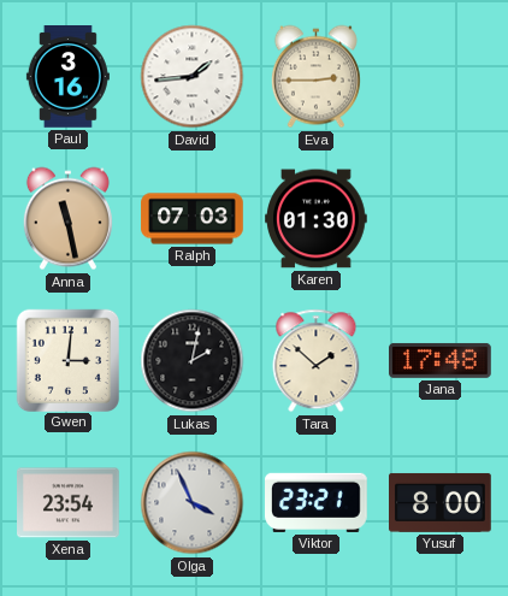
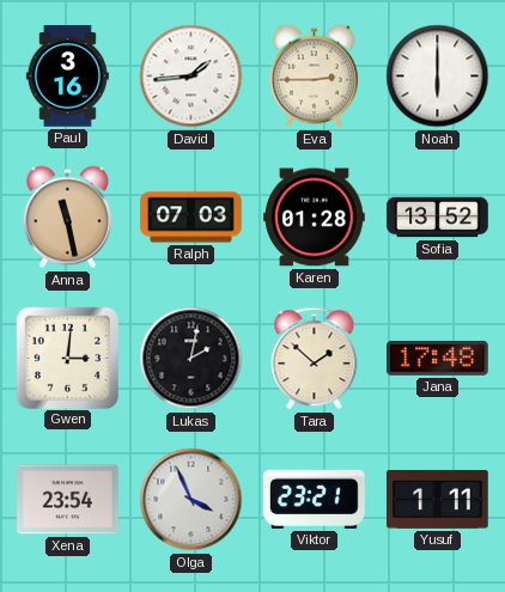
Noah: none -> 6:00
Karen: 01:30 -> 01:28
Sofia: none -> 13:52
Yusuf: 8:00 -> 1:11
